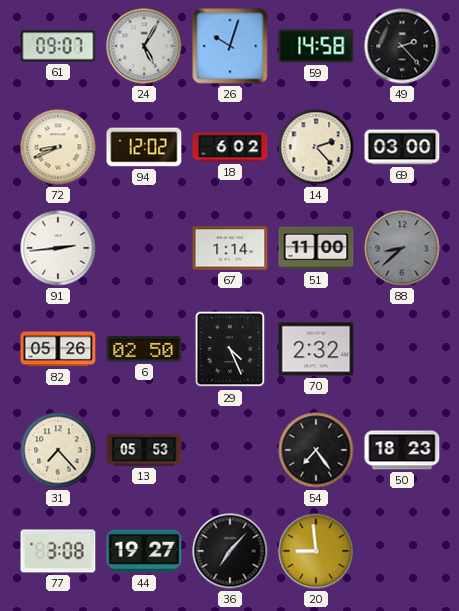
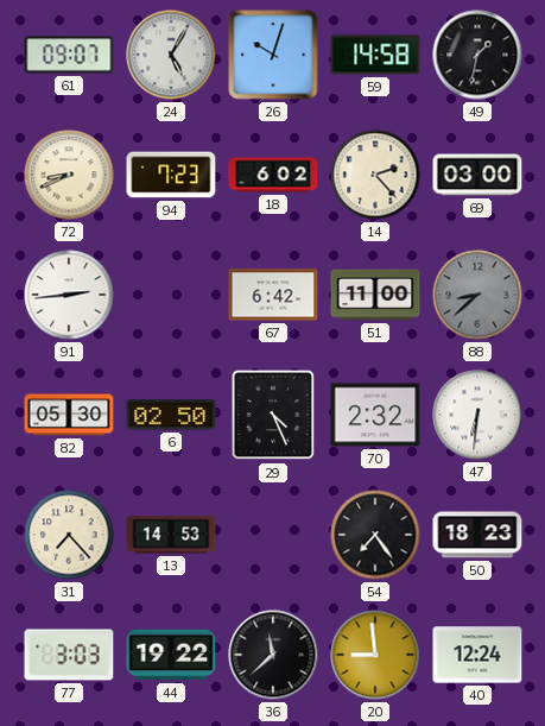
49: 2:23 -> 1:32
94: 12:02 -> 7:23
67: 1:14 -> 6:42
82: 05:26 -> 05:30
47: none -> 6:31
13: 05:53 -> 14:53
77: 3:08 -> 3:03
44: 19:27 -> 19:22
36: 7:07 -> 11:38
40: none -> 12:24
